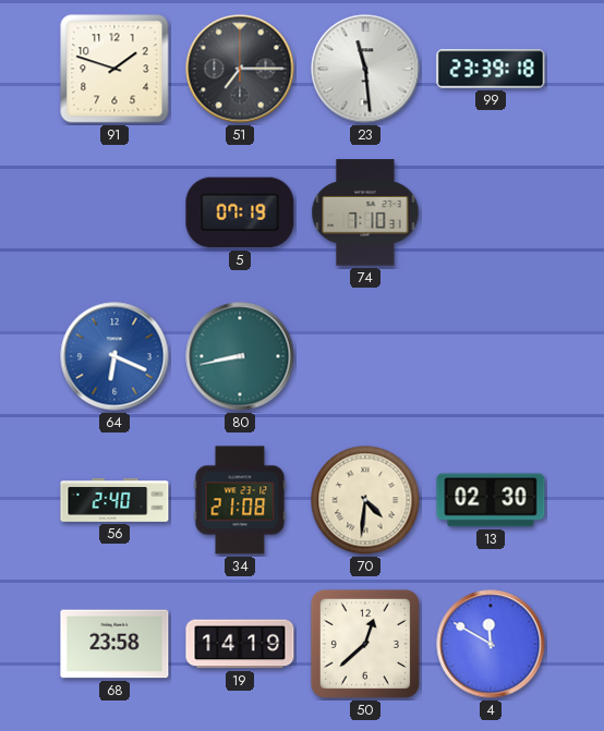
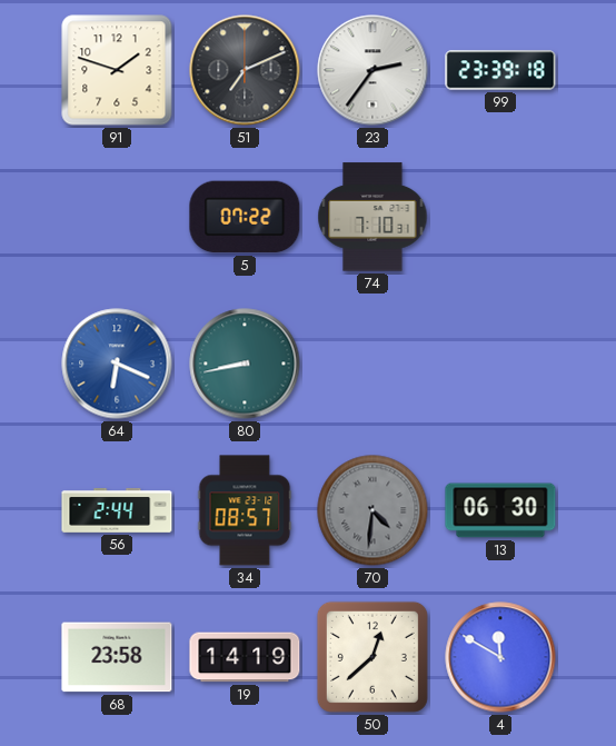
51: 7:15 -> 7:11
23: 11:29 -> 2:36
5: 07:19 -> 07:22
56: 2:40 -> 2:44
34: 21:08 -> 08:57
70 dial: cream -> grey
13: 02:30 -> 06:30
